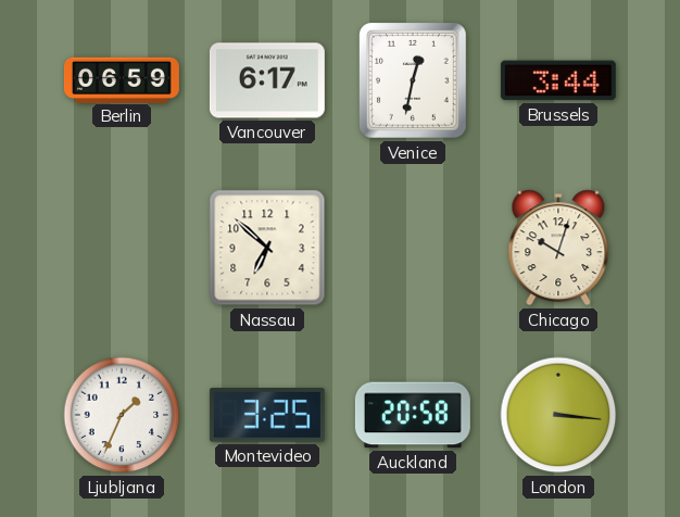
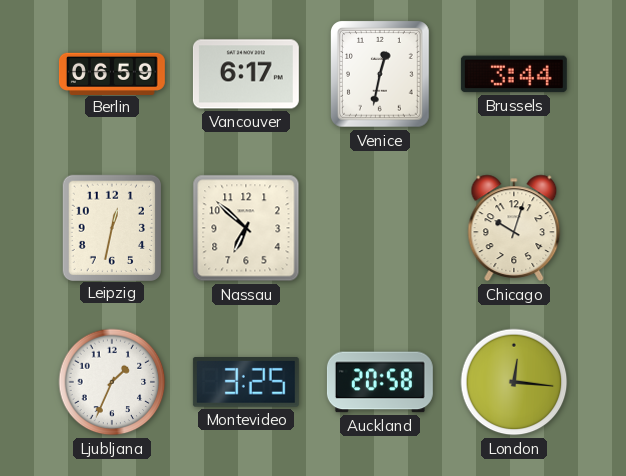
Leipzig: none -> 12:32
London: 3:16 -> 12:16
